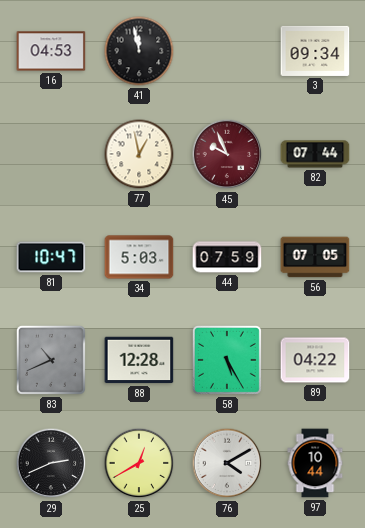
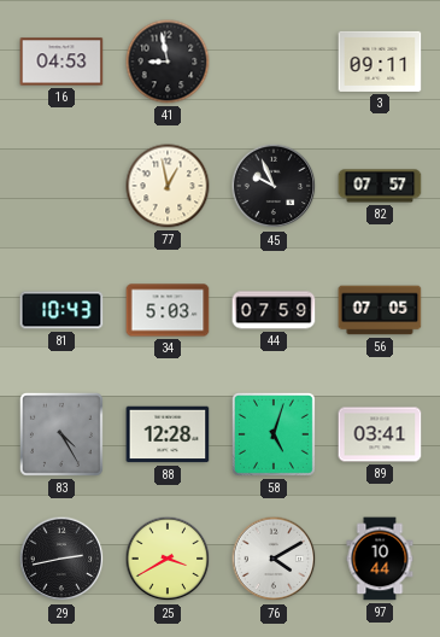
41: 11:58 -> 8:58
3: 09:34 -> 09:11
45 dial: burgundy -> black
82: 07:44 -> 07:57
81: 10:47 -> 10:43
83: 10:41 -> 4:25
58: 5:25 -> 5:03
89: 04:22 -> 03:41
29: 2:41 -> 2:43
25: 12:40 -> 3:40
